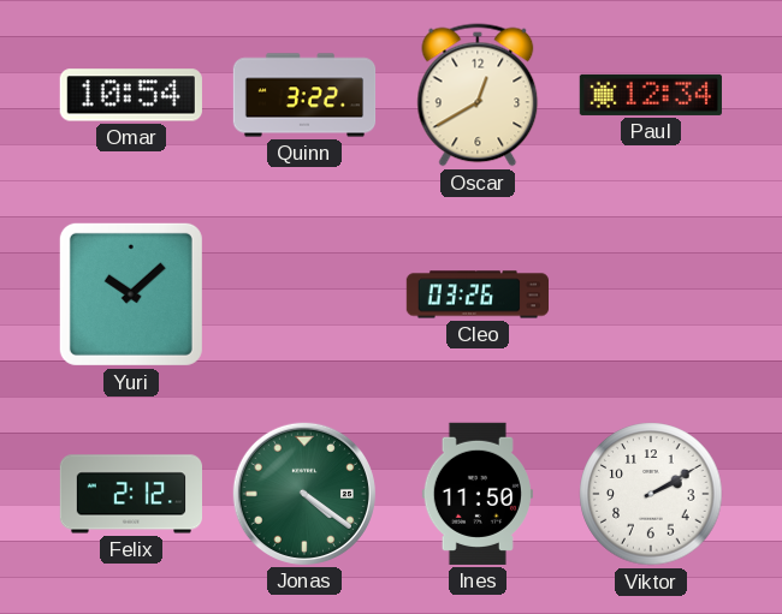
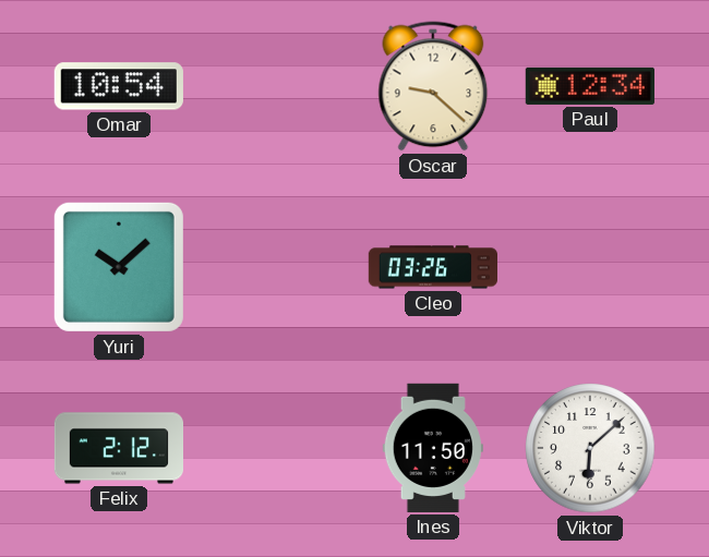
Quinn: 3:22 -> none
Oscar: 12:40 -> 9:22
Jonas: 4:21 -> none
Viktor: 2:10 -> 6:08
